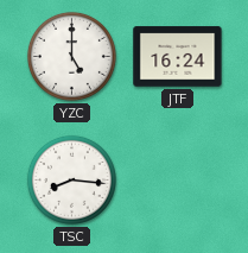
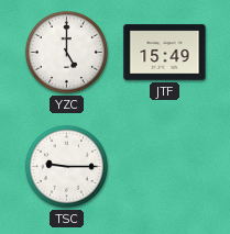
JTF: 16:24 -> 15:49
TSC: 8:16 -> 9:15
